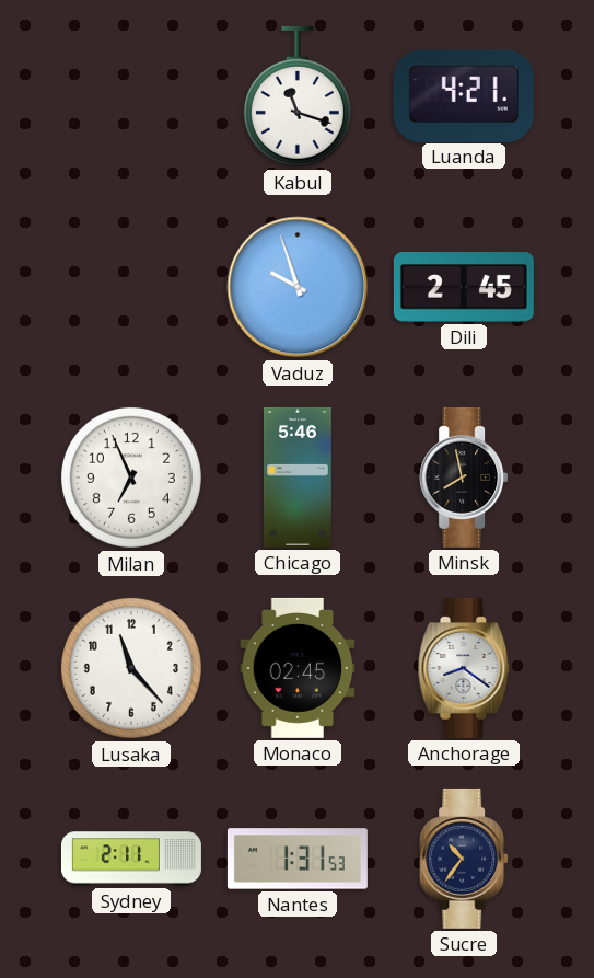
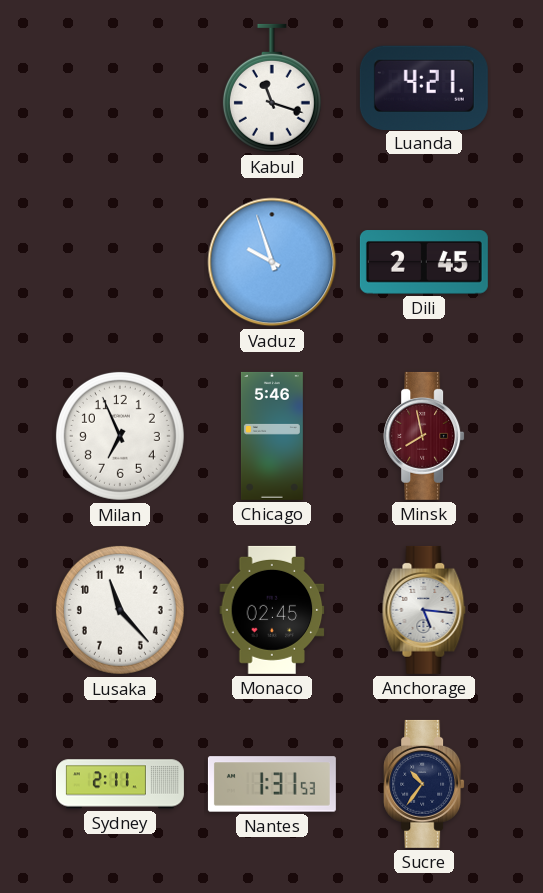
Minsk dial: black -> burgundy
Anchorage: 8:21 -> 5:16
